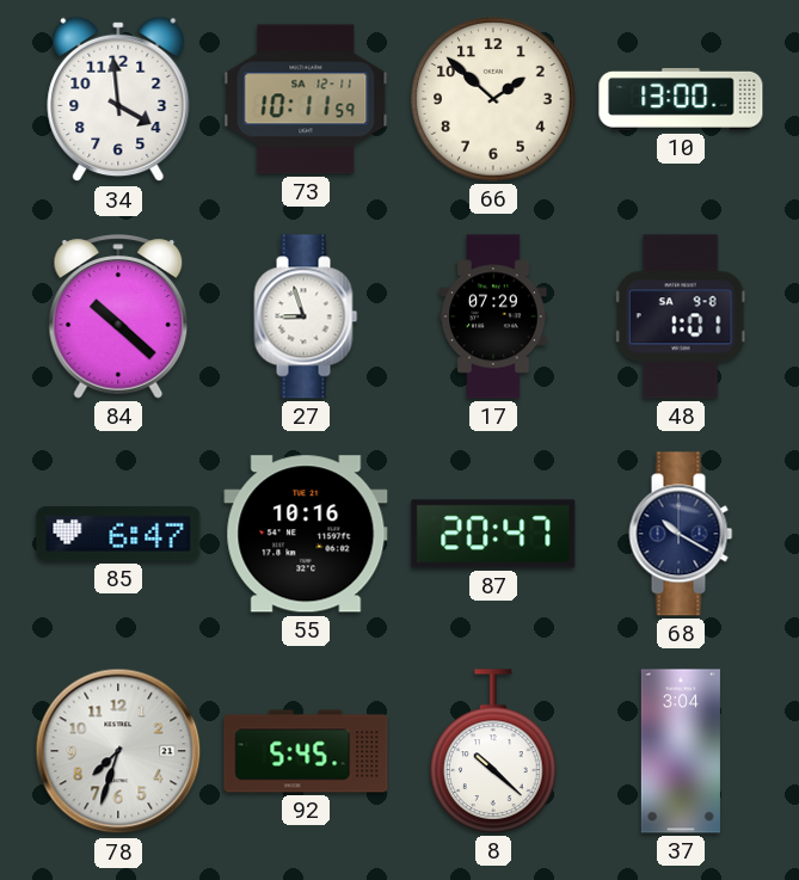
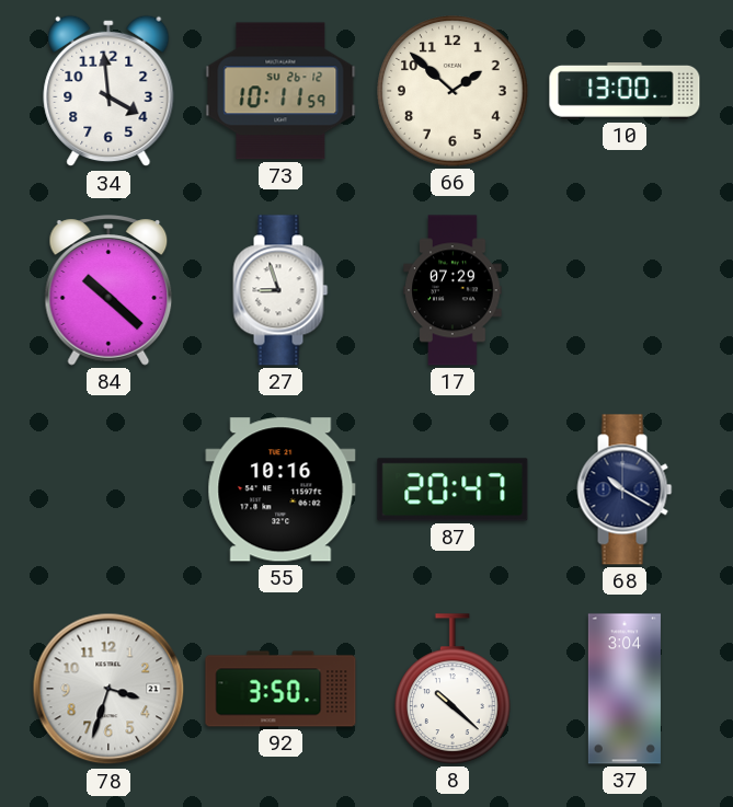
73 date: SA 12-11 -> SU 26-12
48: 1:01 -> none
85: 6:47 -> none
78: 7:33 -> 3:33
92: 5:45 -> 3:50
